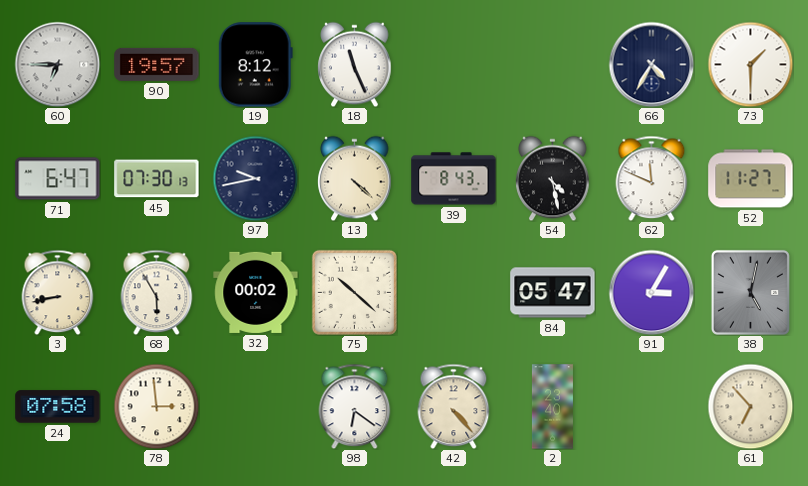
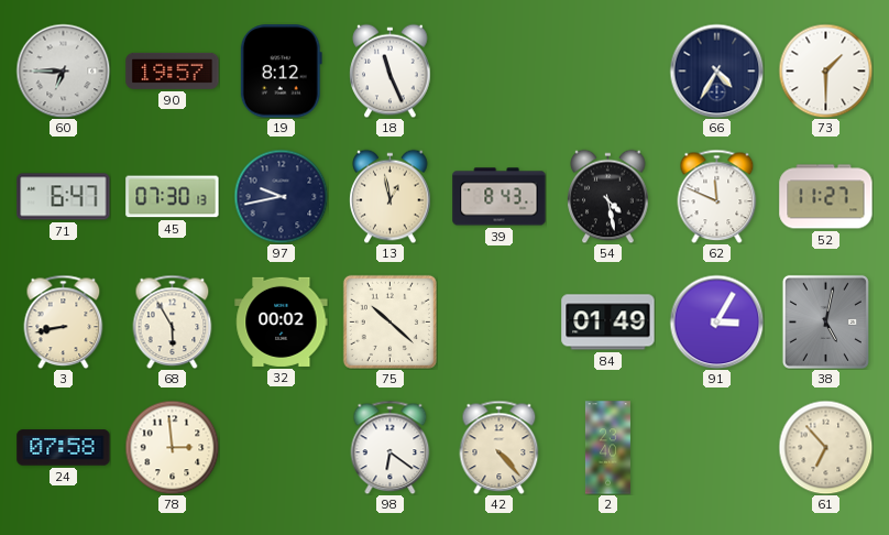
13: 4:22 -> 12:58
84: 05:47 -> 01:49
